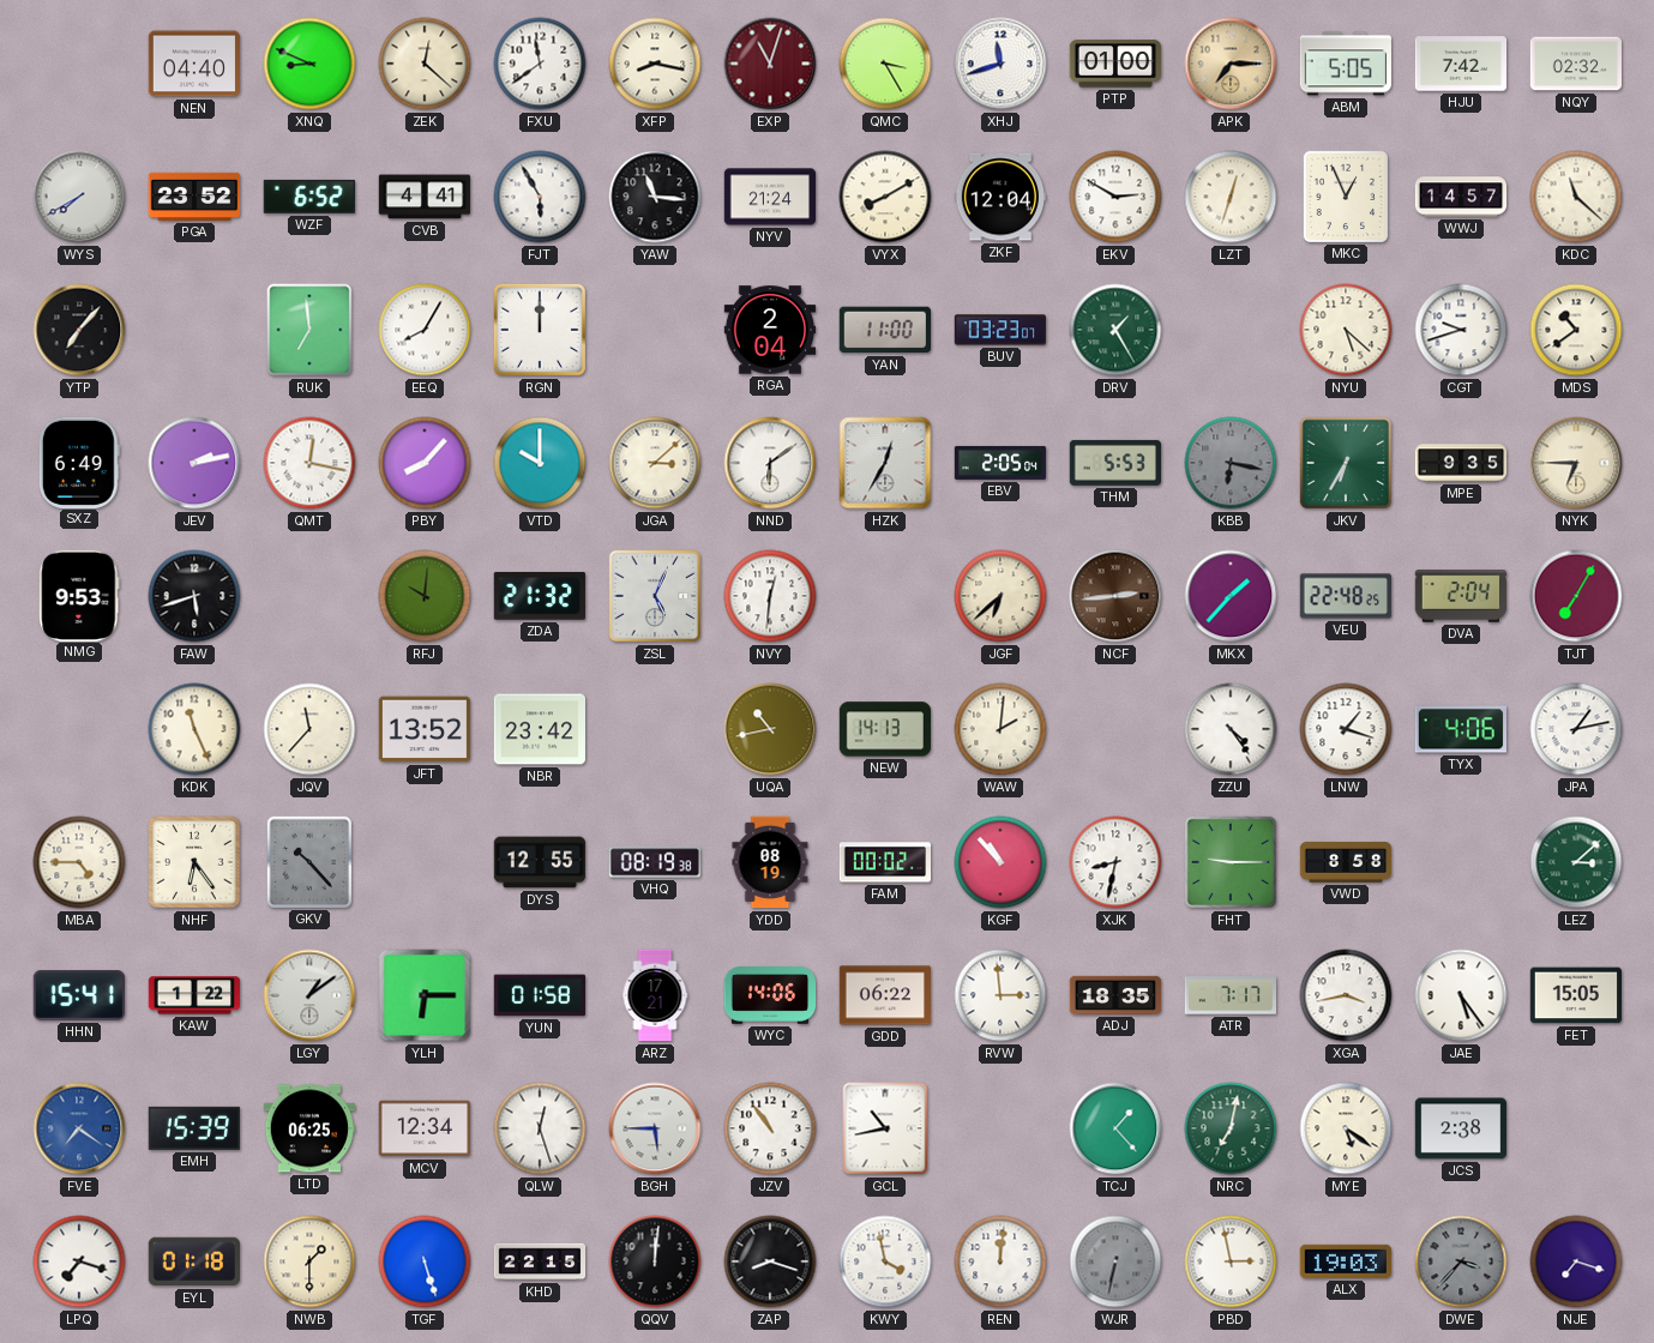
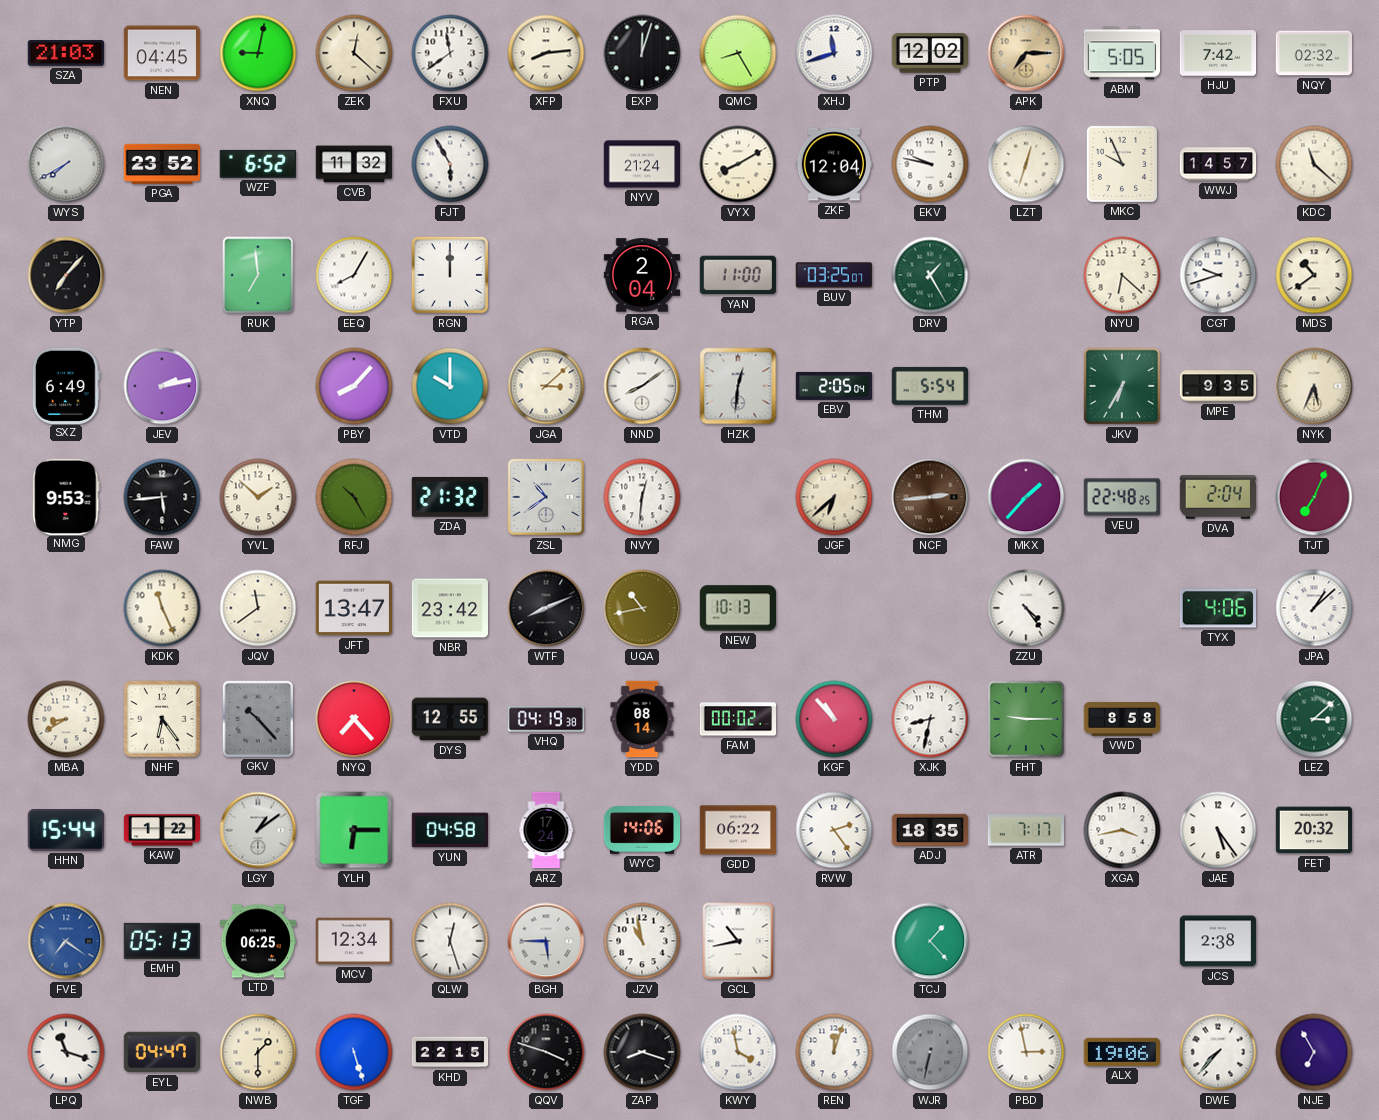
SZA: none -> 21:03
NEN: 04:40 -> 04:45
XNQ: 8:49 -> 9:02
XFP: 8:17 -> 8:14
EXP: 11:03 -> 12:03
EXP dial: burgundy -> black
QMC: 3:25 -> 8:25
PTP: 01:00 -> 12:02
CVB: 4:41 -> 11:32
YAW: 11:16 -> none
EKV: 2:50 -> 9:47
MKC: 12:56 -> 9:56
BUV: 03:23 -> 03:25
NYU: 5:22 -> 6:22
QMT: 12:17 -> none
NND: 6:09 -> 8:09
HZK: 12:35 -> 12:31
THM: 5:53 -> 5:54
KBB: 6:17 -> none
NYK: 6:45 -> 5:34
FAW: 5:42 -> 5:44
YVL: none -> 1:52
RFJ: 10:01 -> 10:25
ZSL: 5:04 -> 10:39
TJT: 7:05 -> 7:04
JQV: 11:37 -> 11:39
JFT: 13:52 -> 13:47
WTF: none -> 8:11
NEW: 14:13 -> 10:13
WAW: 2:01 -> none
LNW: 1:18 -> none
JPA: 1:13 -> 1:08
MBA: 4:45 -> 8:40
NYQ: none -> 7:23
VHQ: 08:19 -> 04:19
YDD: 08:19 -> 08:14
HHN: 15:41 -> 15:44
YUN: 01:58 -> 04:58
ARZ: 17:21 -> 17:24
RVW: 2:59 -> 2:24
FET: 15:05 -> 20:32
EMH: 15:39 -> 05:13
JZV: 10:54 -> 10:58
NRC: 7:02 -> none
MYE: 5:21 -> none
LPQ: 7:18 -> 11:18
EYL: 01:18 -> 04:47
QQV: 12:01 -> 3:48
REN: 12:01 -> 12:03
ALX: 19:03 -> 19:06
DWE: 3:37 -> 7:37
DWE dial: grey -> white
NJE: 7:18 -> 6:55
